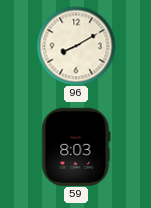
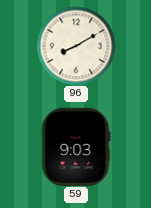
59: 8:03 -> 9:03
